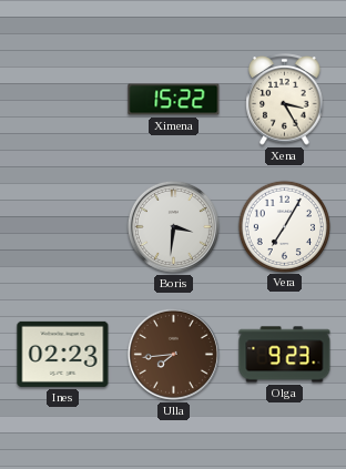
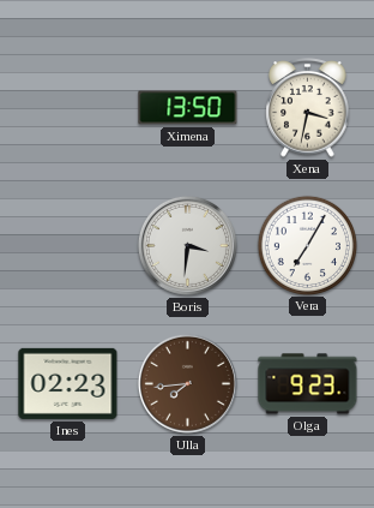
Ximena: 15:22 -> 13:50
Xena: 3:25 -> 3:32
